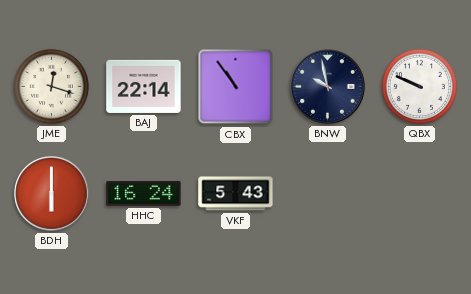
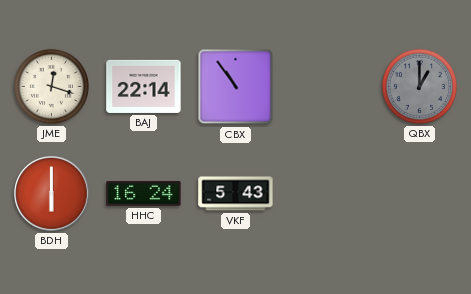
BNW: 9:58 -> none
QBX: 9:49 -> 1:00
QBX dial: white -> grey
